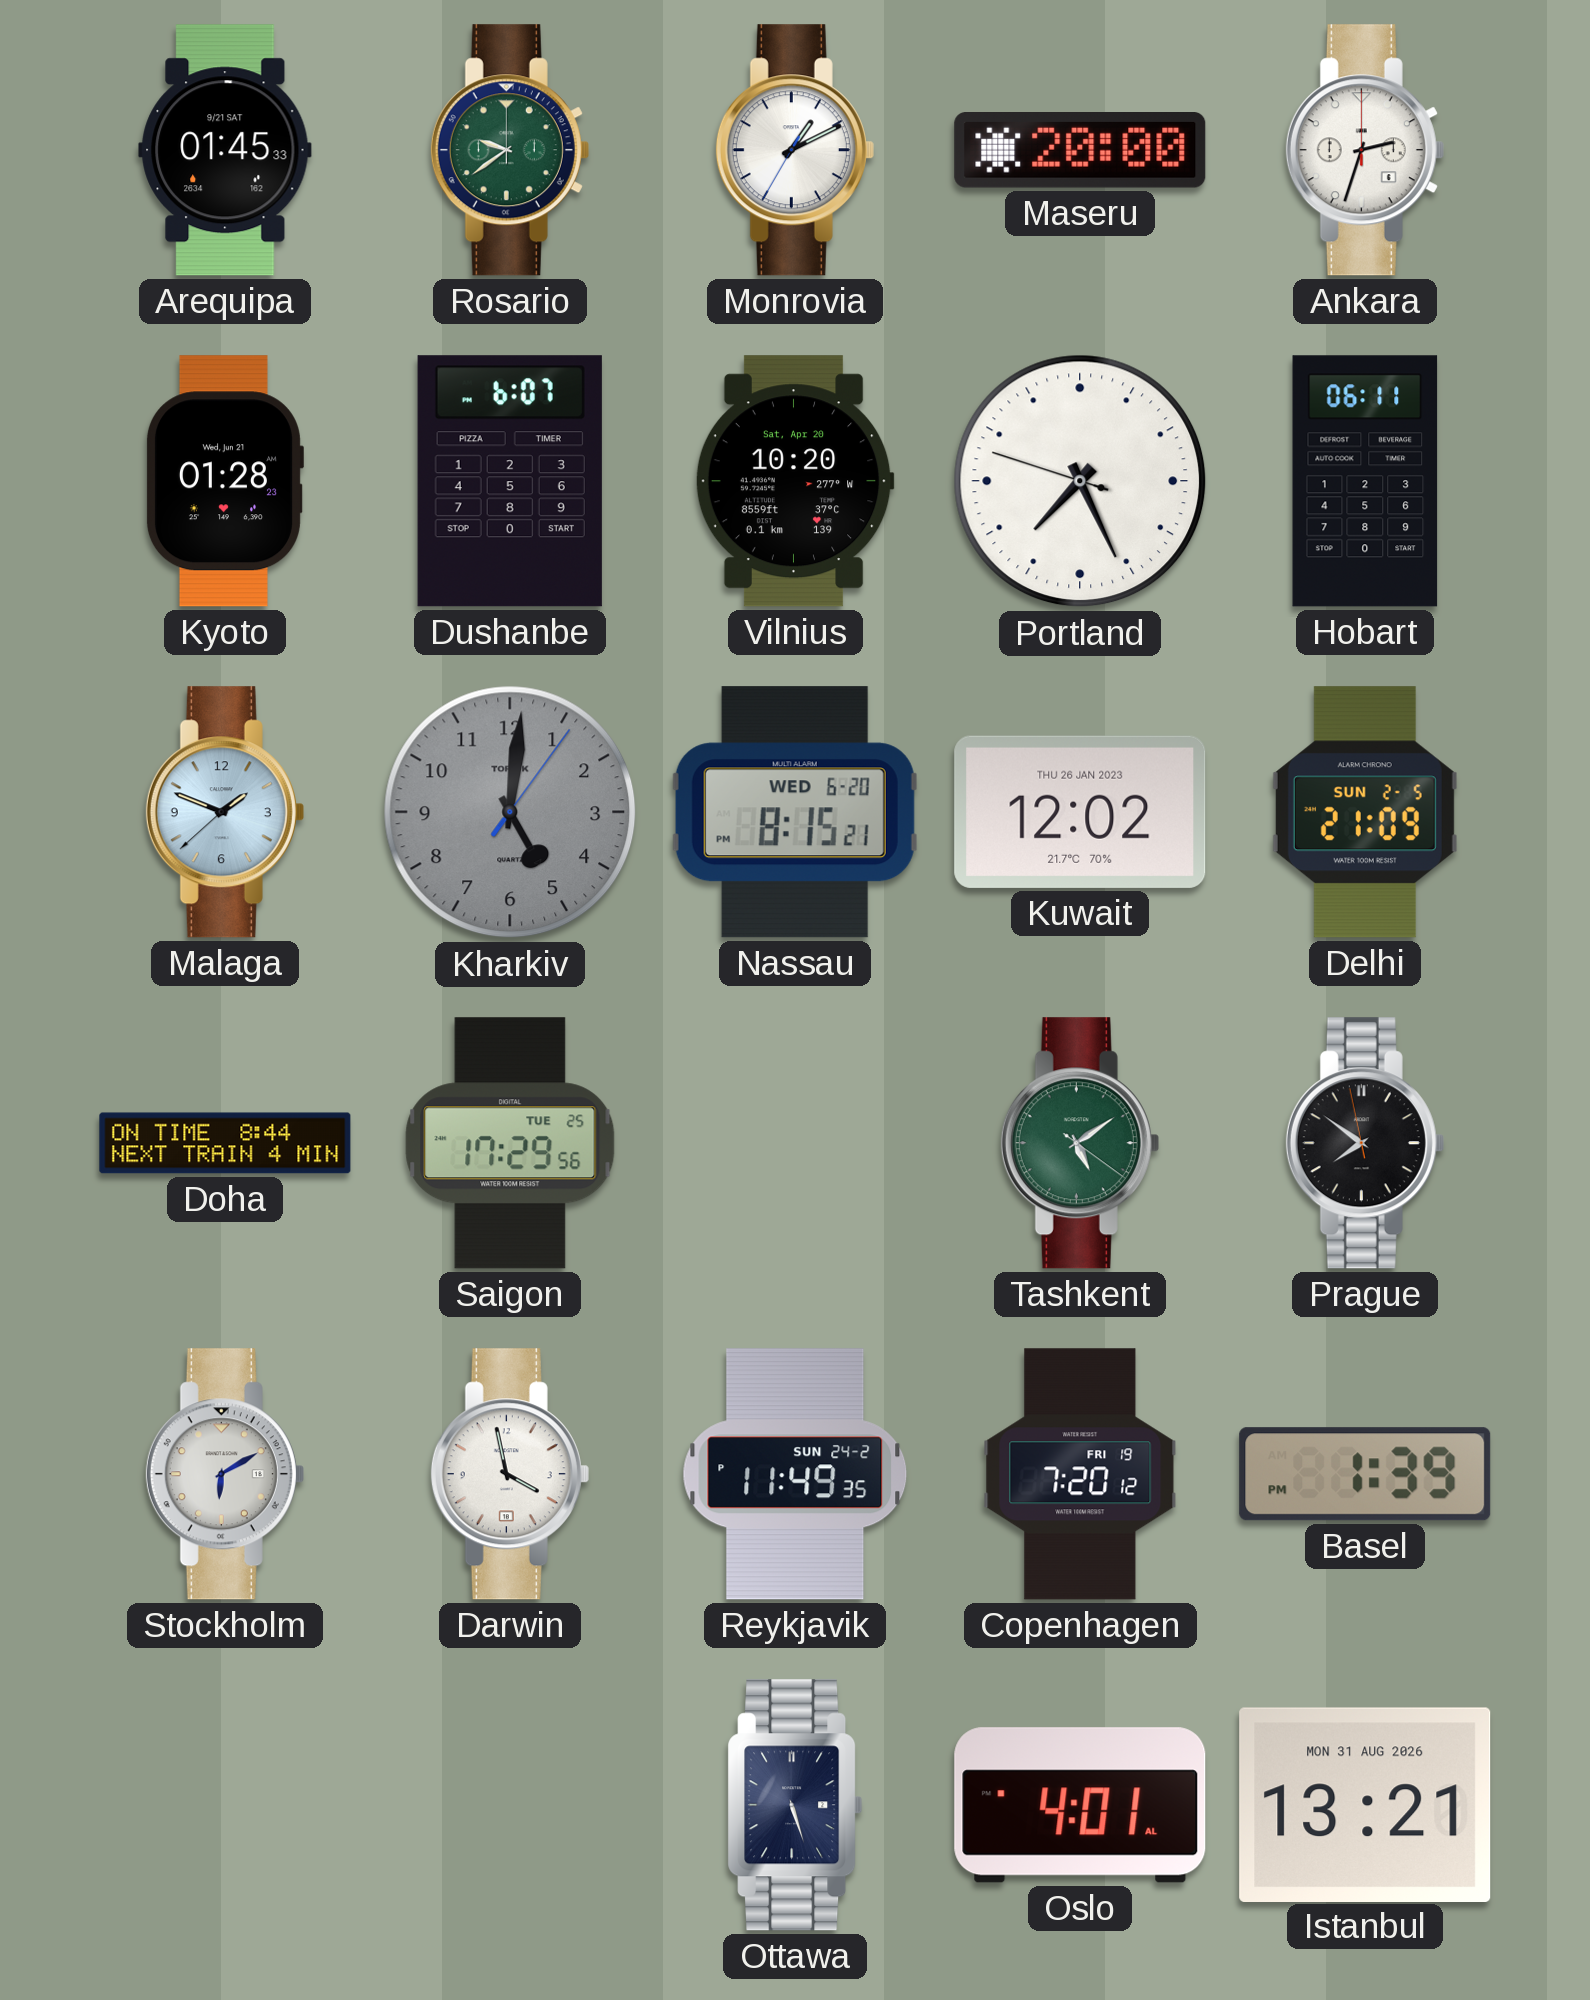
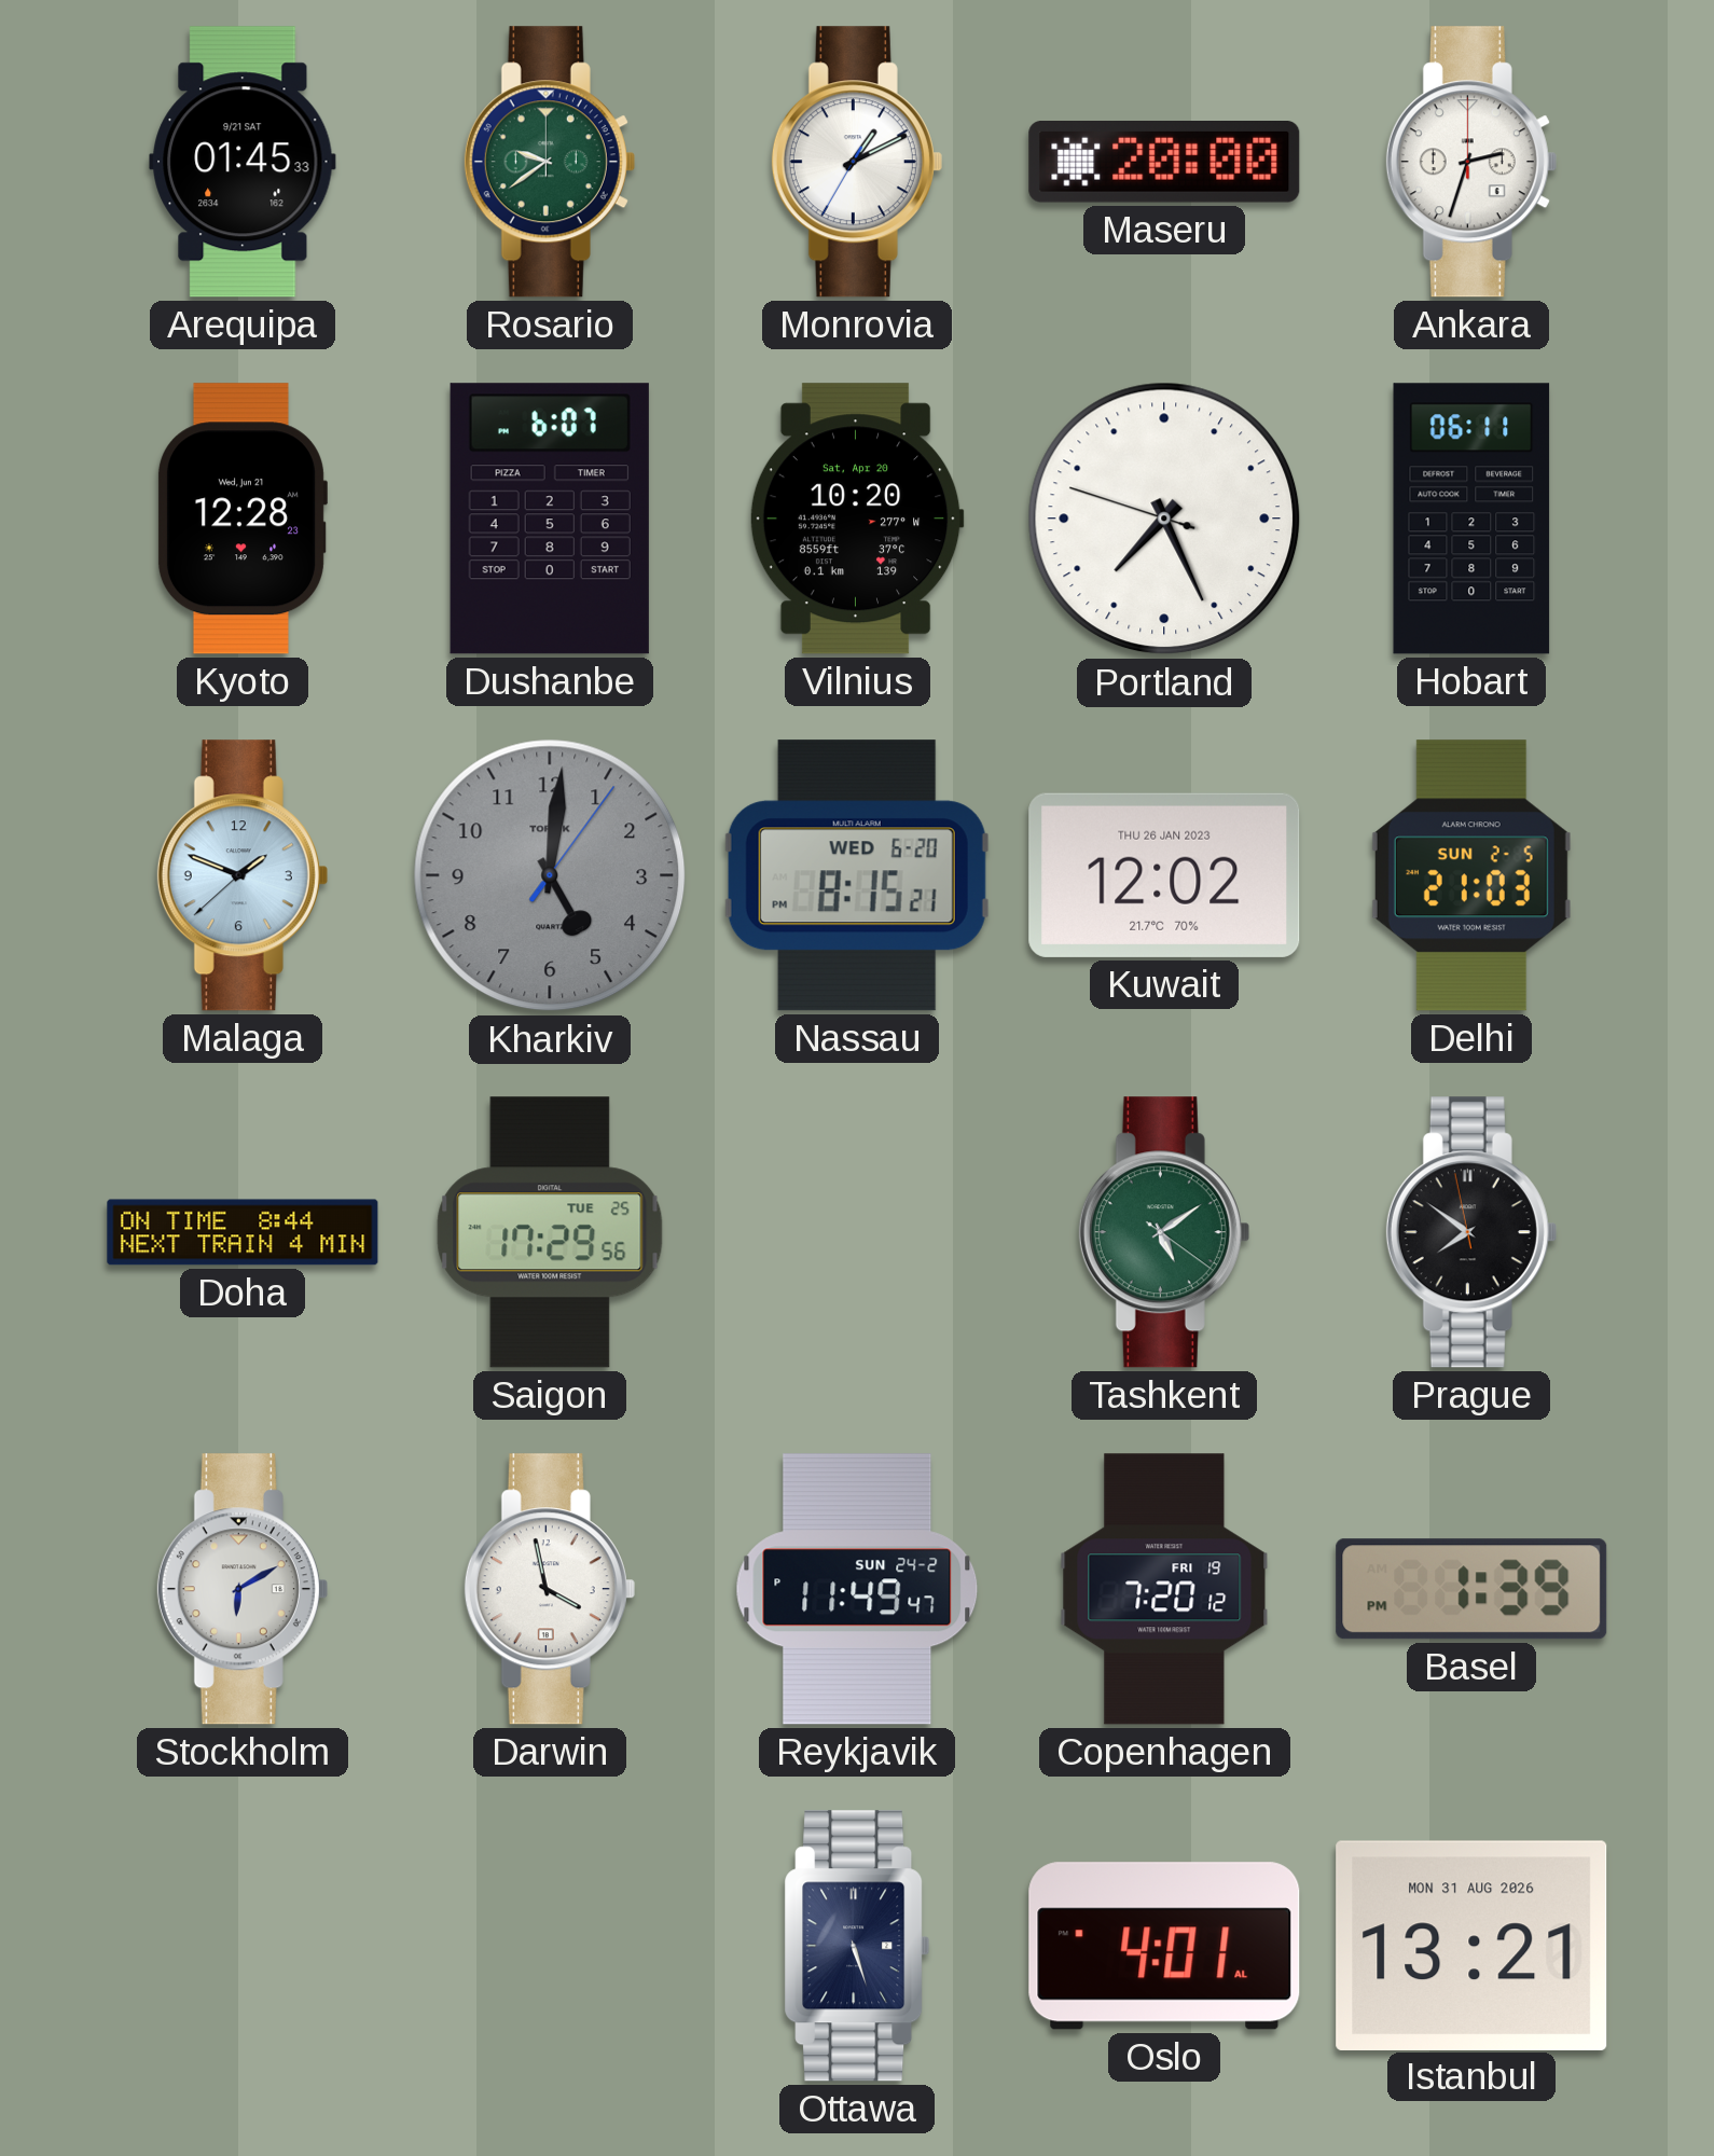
Kyoto: 01:28 -> 12:28
Delhi: 21:09 -> 21:03
Reykjavik: 11:49:35 PM -> 11:49:47 PM
